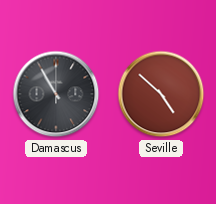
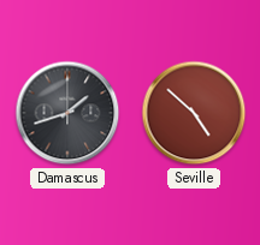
Damascus: 10:55 -> 1:42
